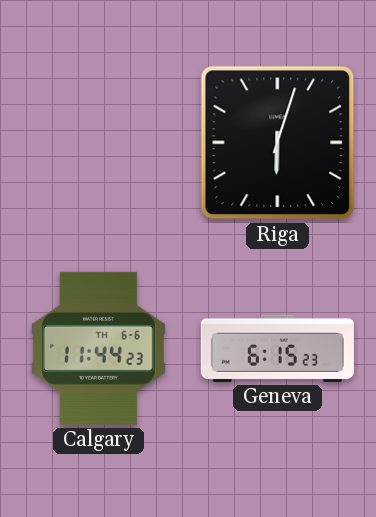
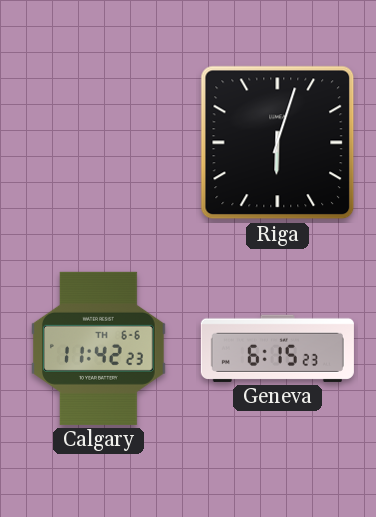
Calgary: 11:44 -> 11:42
